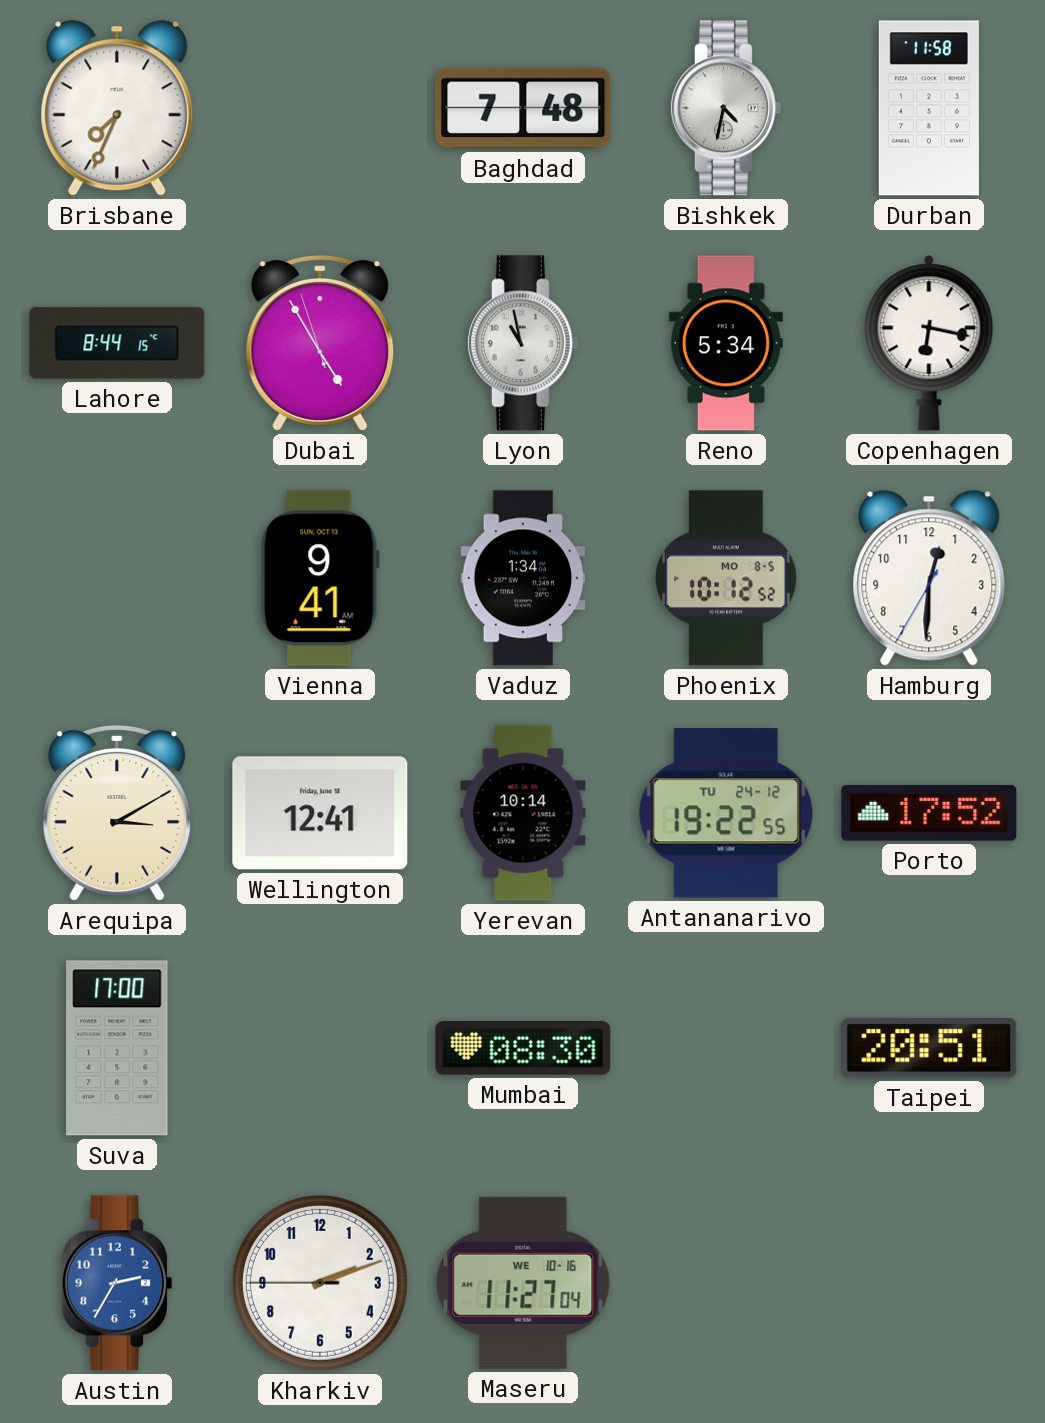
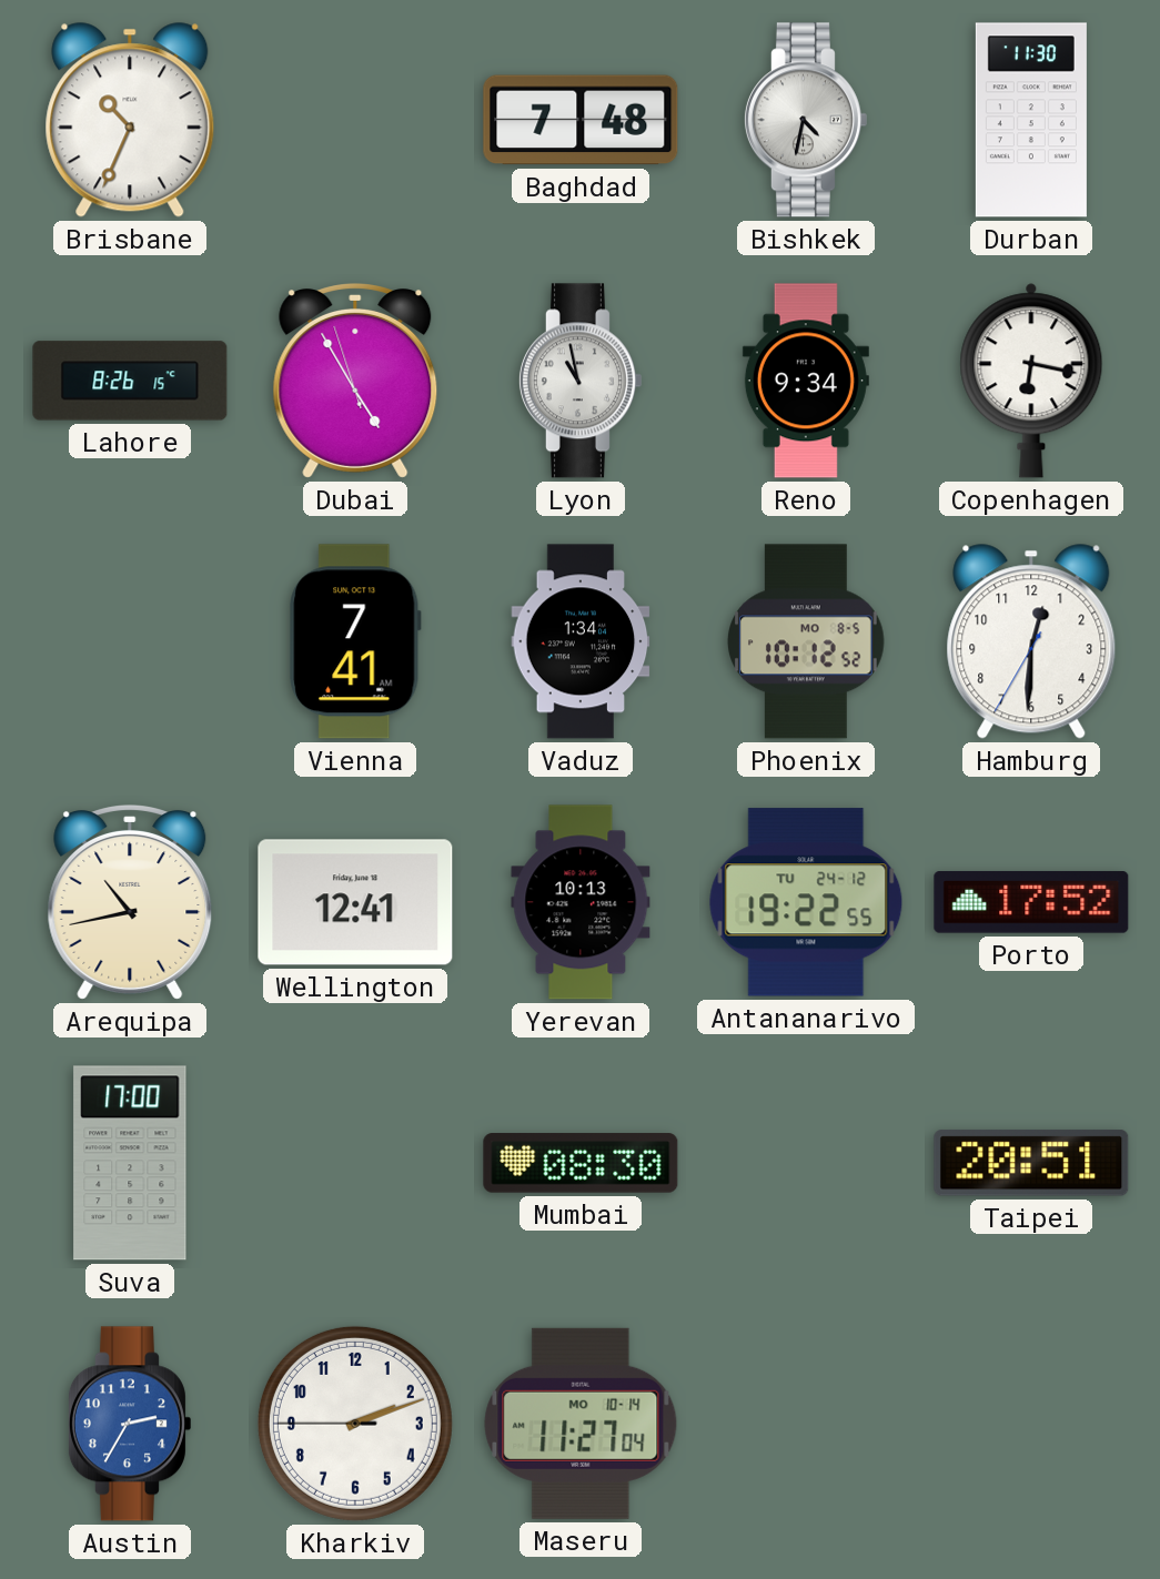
Brisbane: 7:34 -> 10:34
Durban: 11:58 -> 11:30
Lahore: 8:44 -> 8:26
Reno: 5:34 -> 9:34
Vienna: 9:41 -> 7:41
Arequipa: 3:10 -> 10:43
Yerevan: 10:14 -> 10:13
Maseru date: WE 10-16 -> MO 10-14
